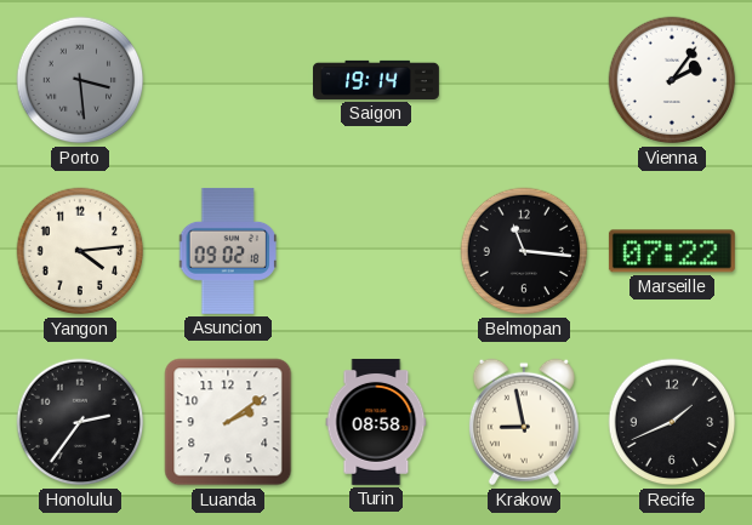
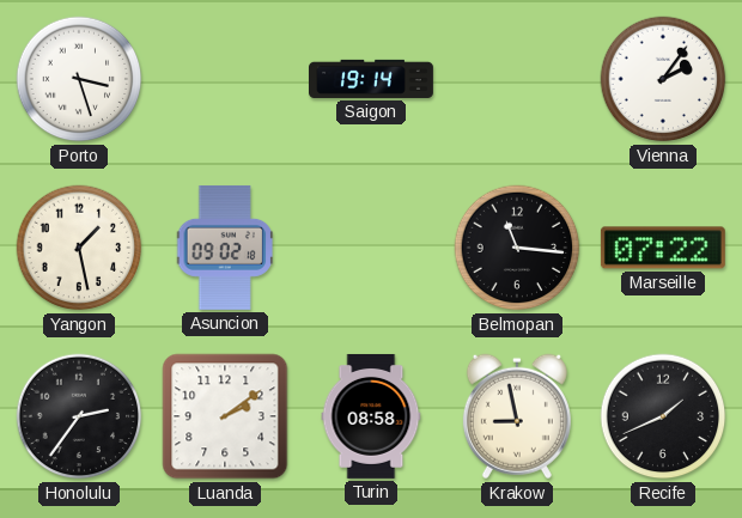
Porto: 3:29 -> 3:27
Porto dial: grey -> white
Yangon: 4:14 -> 1:28
